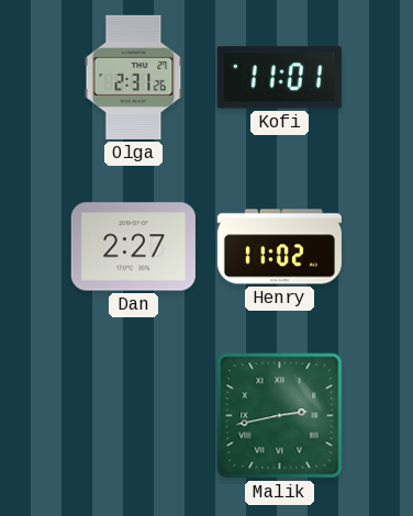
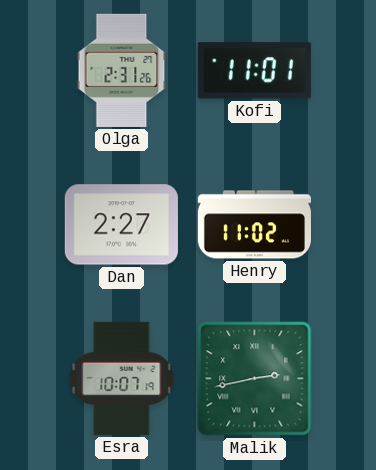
Esra: none -> 10:07
